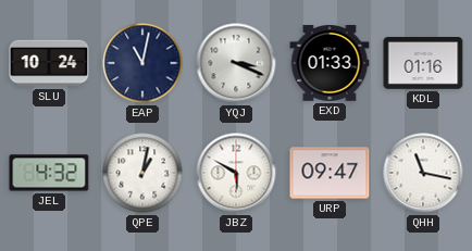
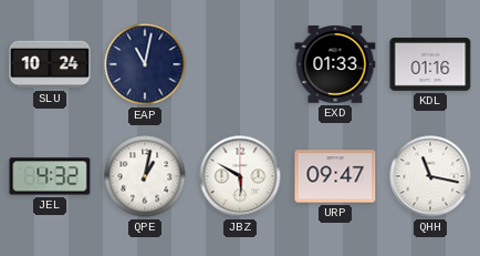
YQJ: 3:19 -> none
